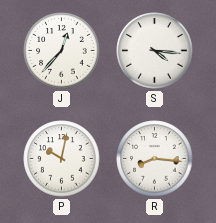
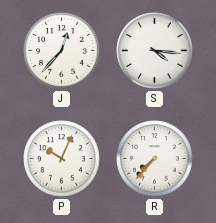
P: 10:02 -> 10:04
R: 8:16 -> 7:37
